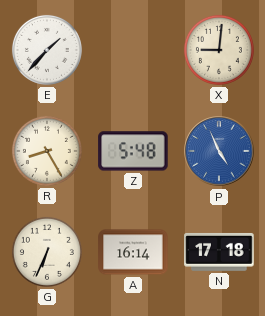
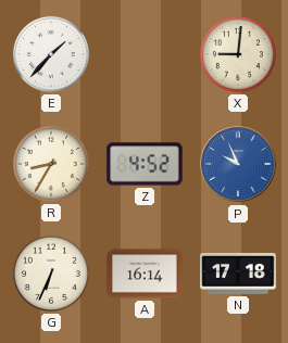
R: 8:25 -> 8:35
Z: 5:48 -> 4:52
P: 4:56 -> 9:56
